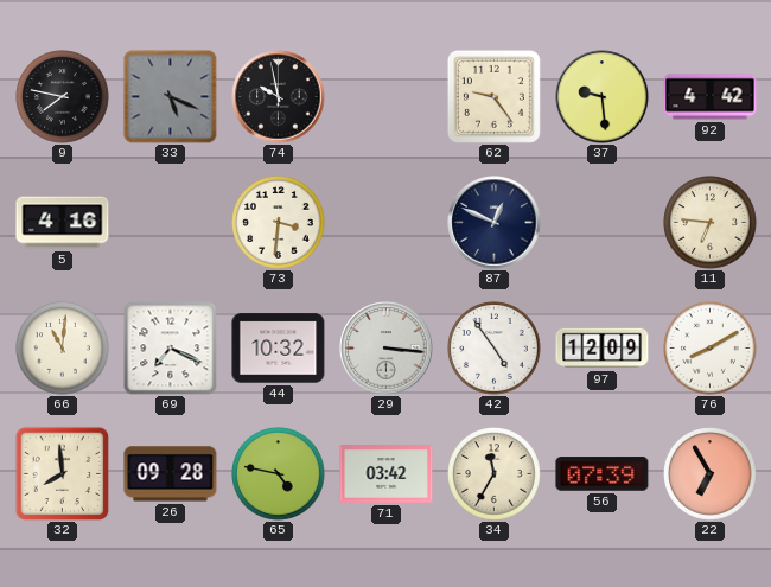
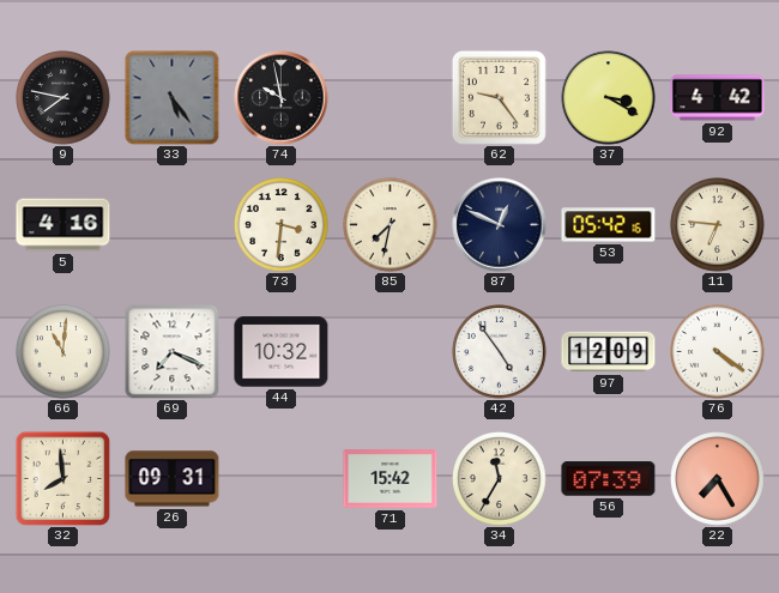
33: 5:19 -> 5:24
37: 9:29 -> 3:20
85: none -> 7:32
53: none -> 05:42
29: 3:16 -> none
76: 8:10 -> 4:21
26: 09:28 -> 09:31
65: 4:47 -> none
71: 03:42 -> 15:42
22: 6:55 -> 7:25
